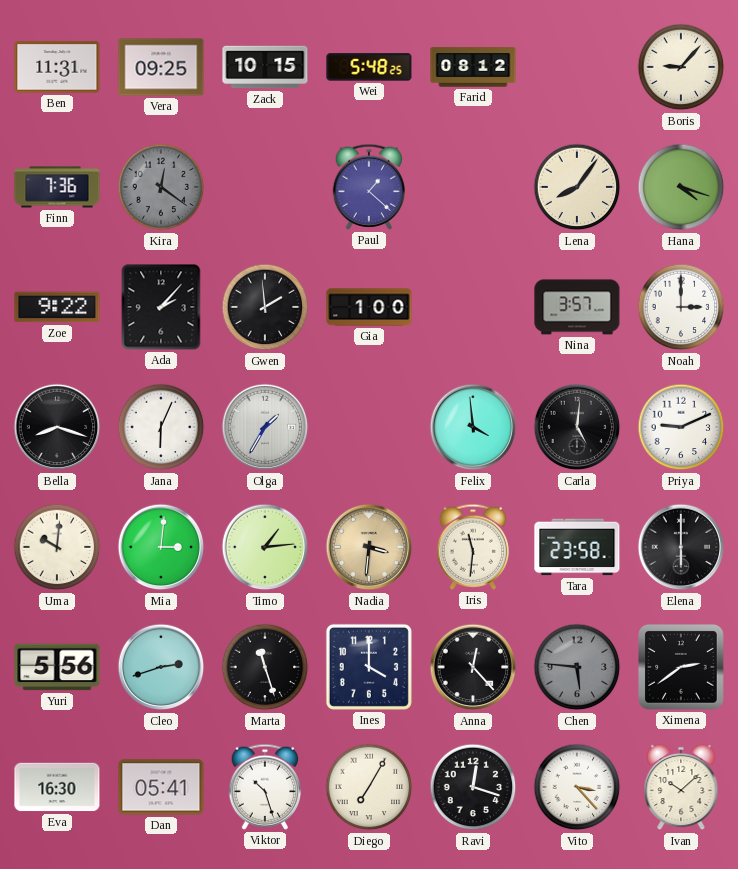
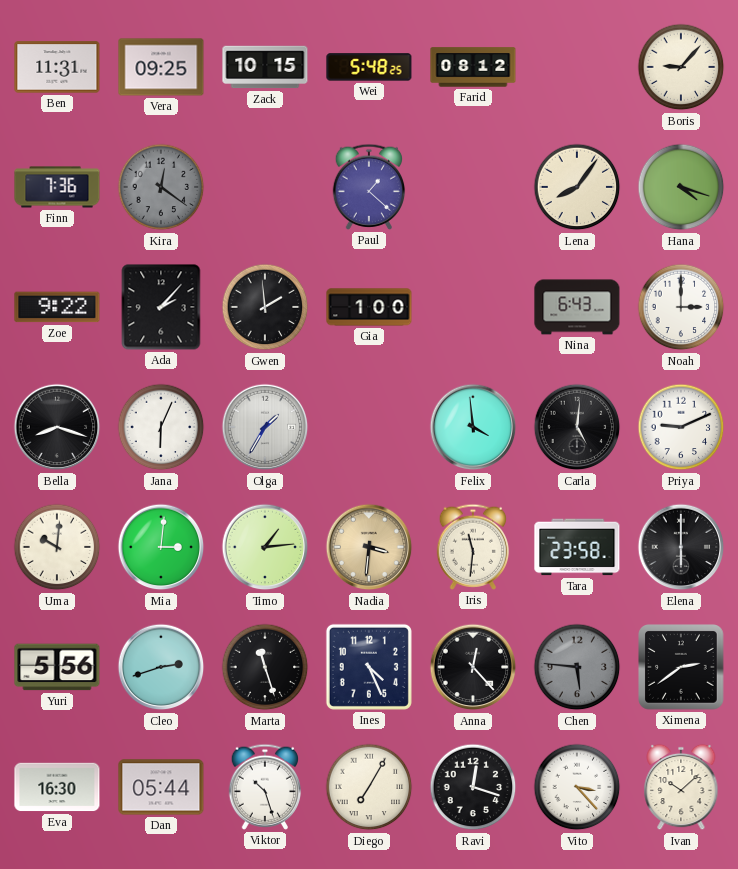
Nina: 3:57 -> 6:43
Ines: 4:00 -> 4:26
Dan: 05:41 -> 05:44
